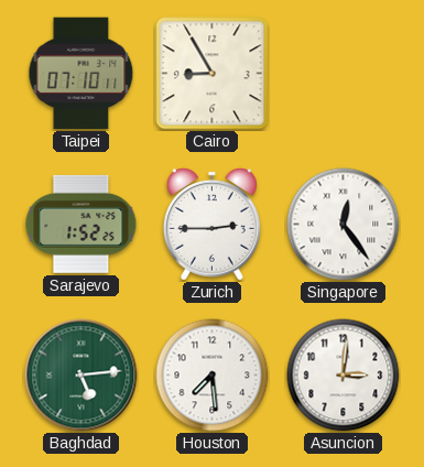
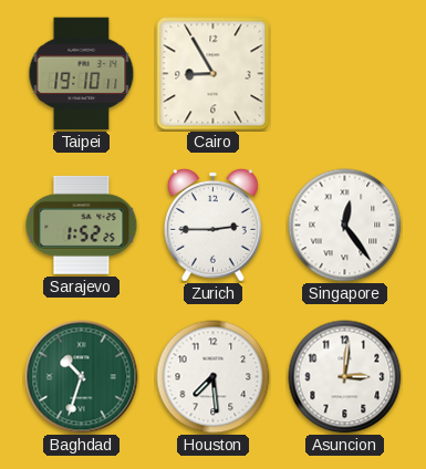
Taipei: 07:10 -> 19:10
Baghdad: 5:14 -> 10:33
